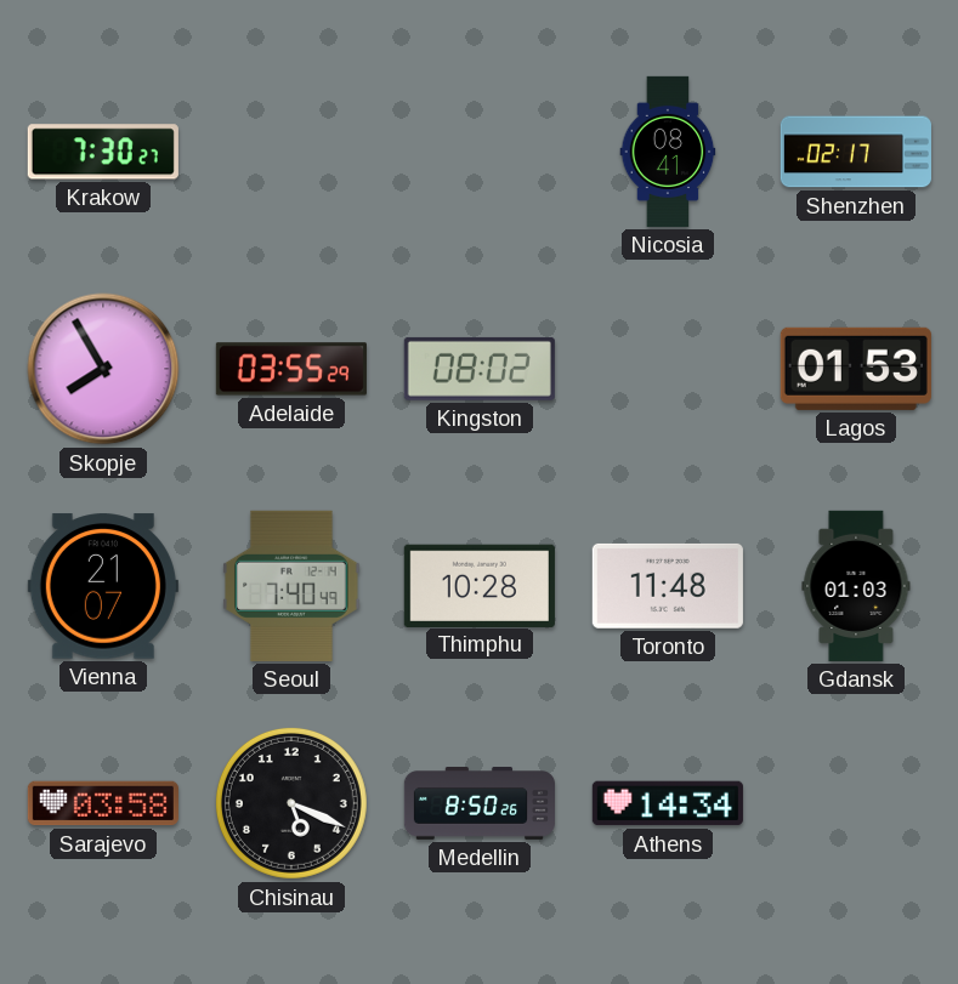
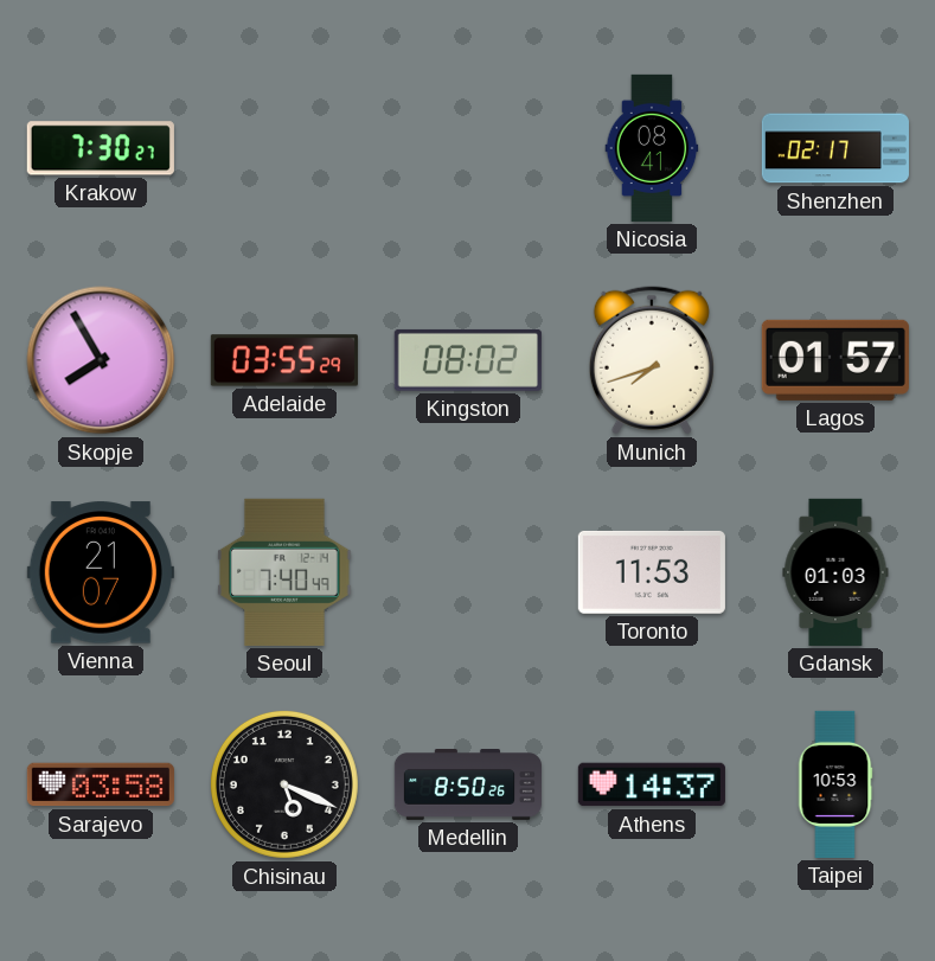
Munich: none -> 7:42
Lagos: 01:53 -> 01:57
Thimphu: 10:28 -> none
Toronto: 11:48 -> 11:53
Athens: 14:34 -> 14:37
Taipei: none -> 10:53
